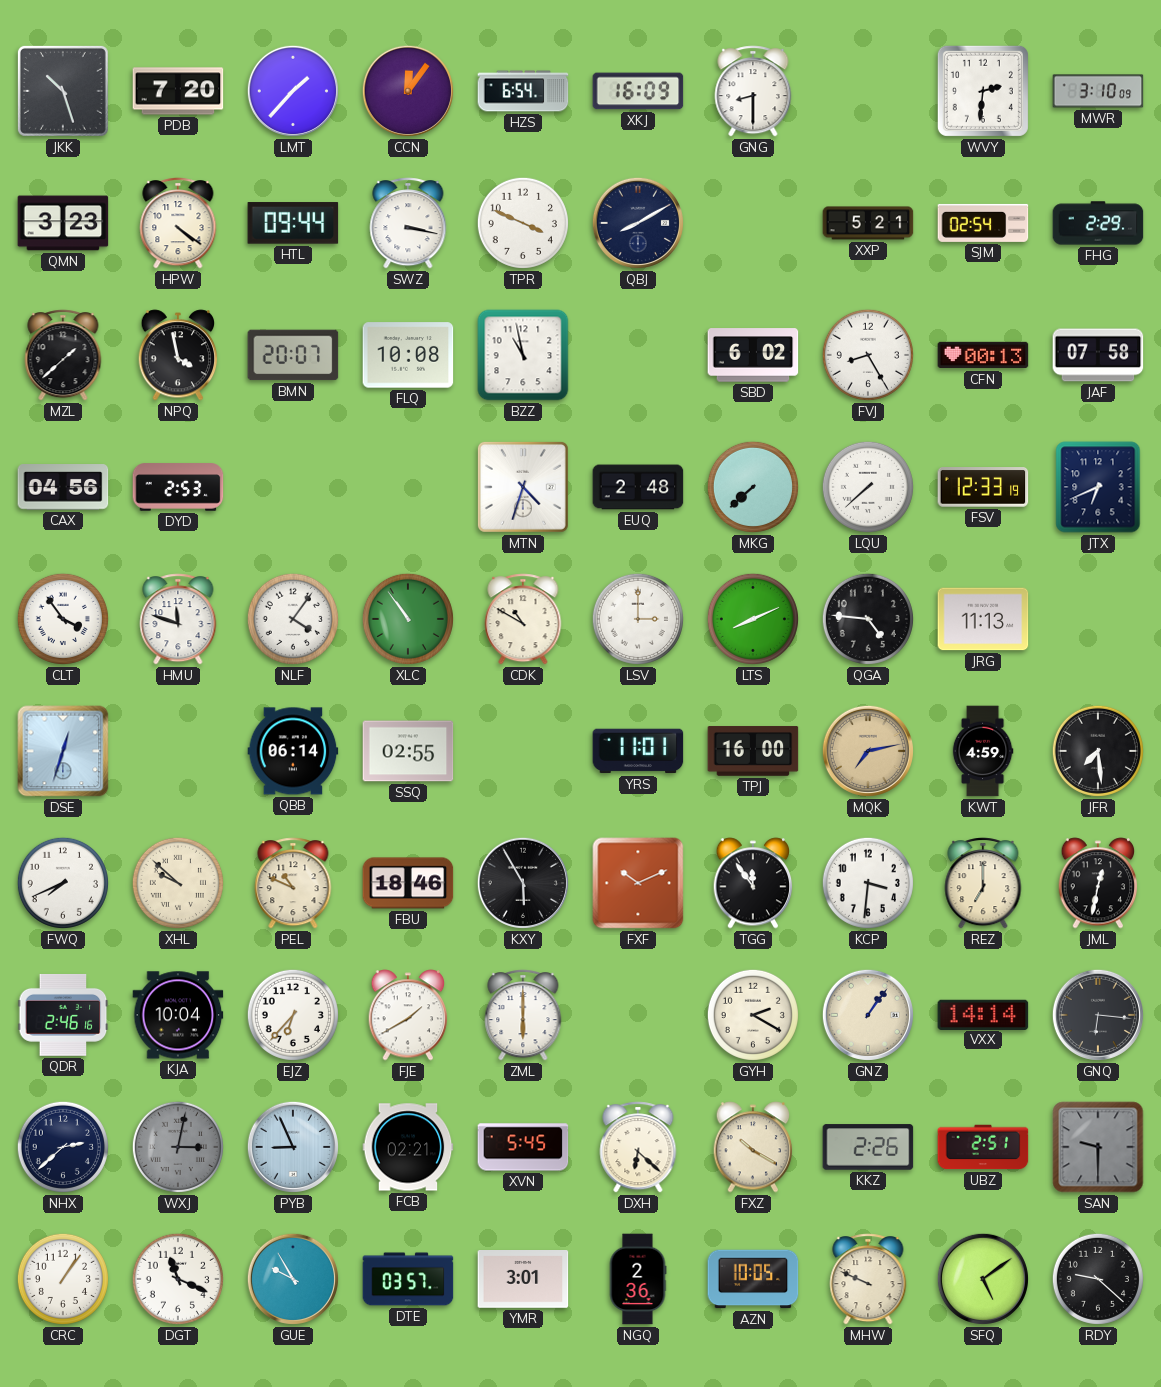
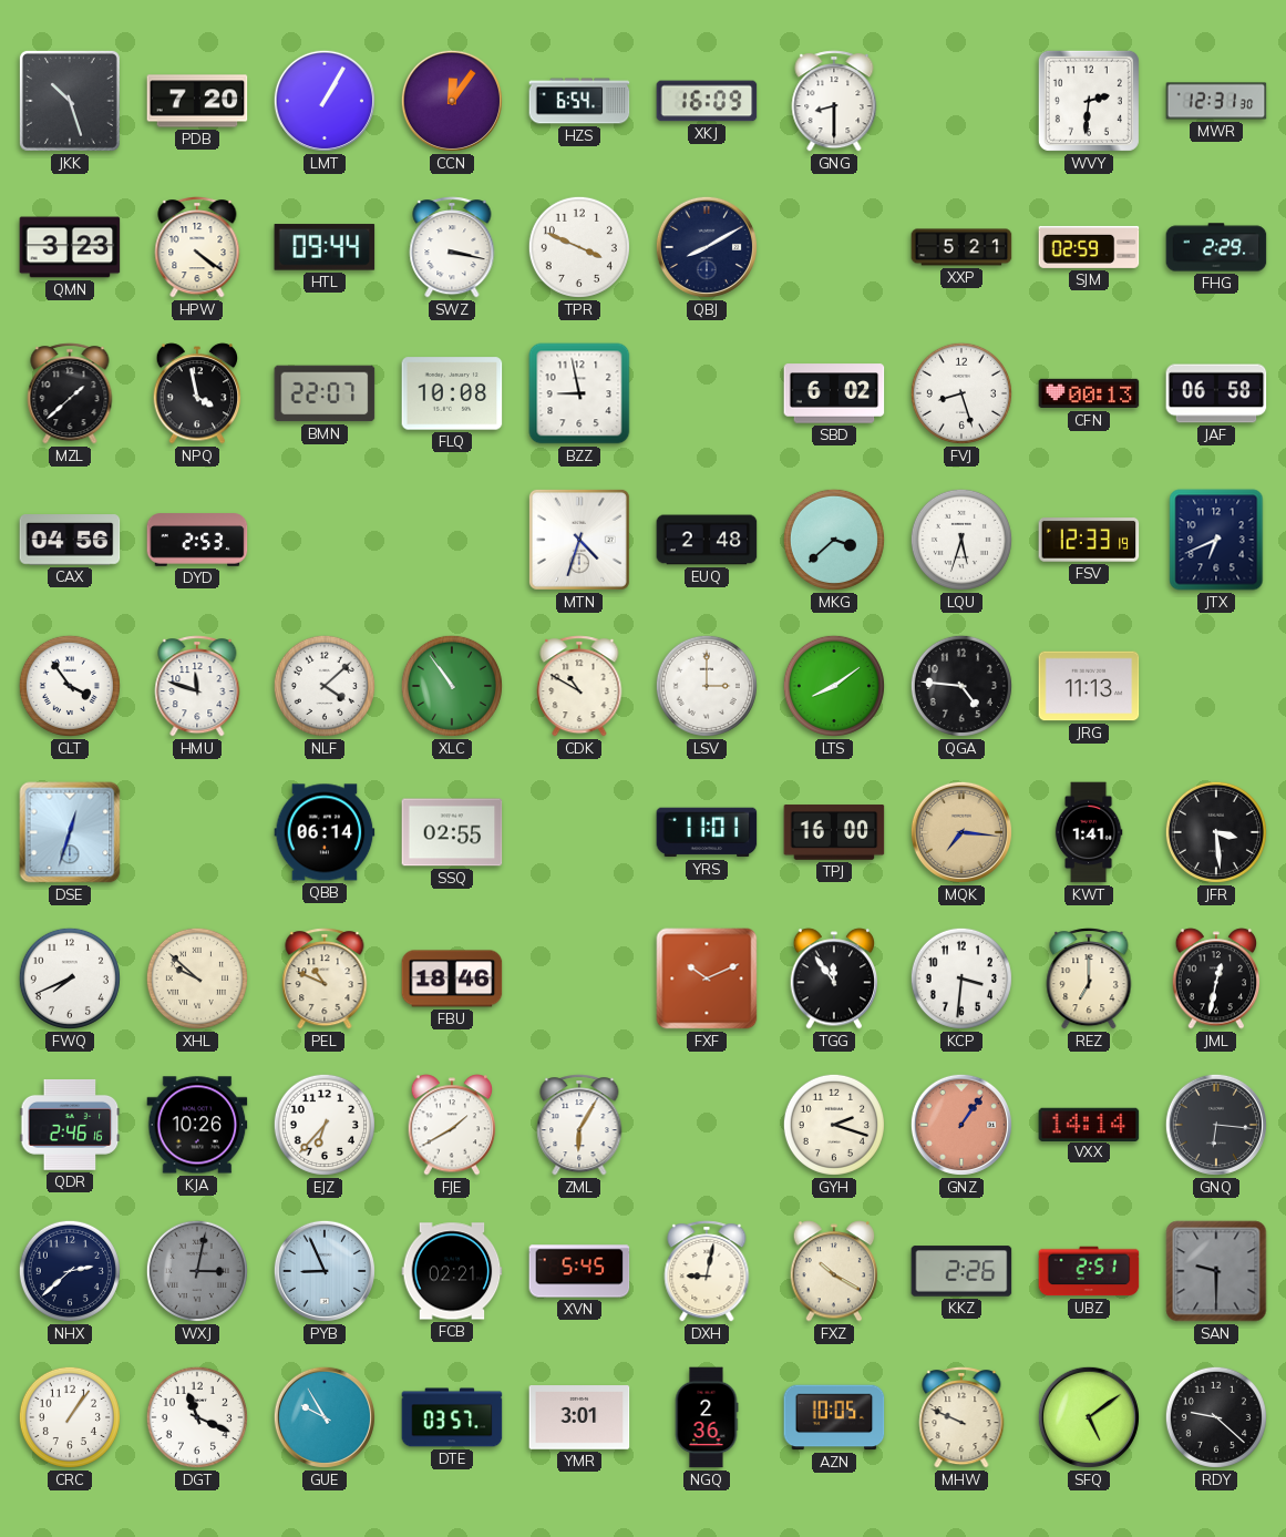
LMT: 1:37 -> 1:05
MWR: 3:10 -> 12:31
SJM: 02:54 -> 02:59
BMN: 20:07 -> 22:07
BZZ: 10:58 -> 8:58
FVJ: 8:25 -> 8:27
JAF: 07:58 -> 06:58
MKG: 7:38 -> 3:38
LQU: 7:38 -> 5:33
NLF: 4:06 -> 4:08
LTS: 8:11 -> 8:09
MQK: 7:13 -> 7:16
KWT: 4:59 -> 1:41
JFR: 7:29 -> 3:29
KXY: 5:55 -> none
KJA: 10:04 -> 10:26
ZML: 6:00 -> 6:05
GYH: 2:20 -> 2:18
GNZ dial: cream -> salmon
DXH: 6:22 -> 9:02
